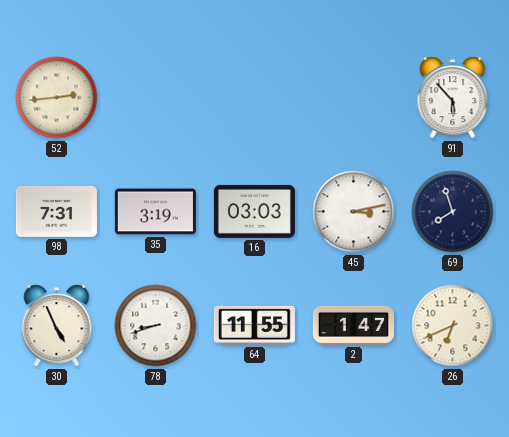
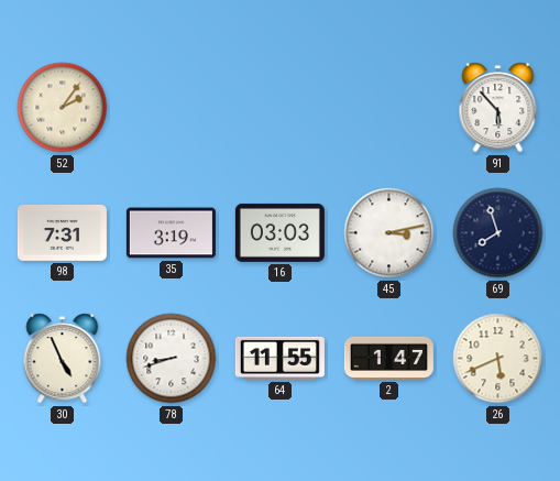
52: 2:44 -> 2:06
26: 6:41 -> 5:41
